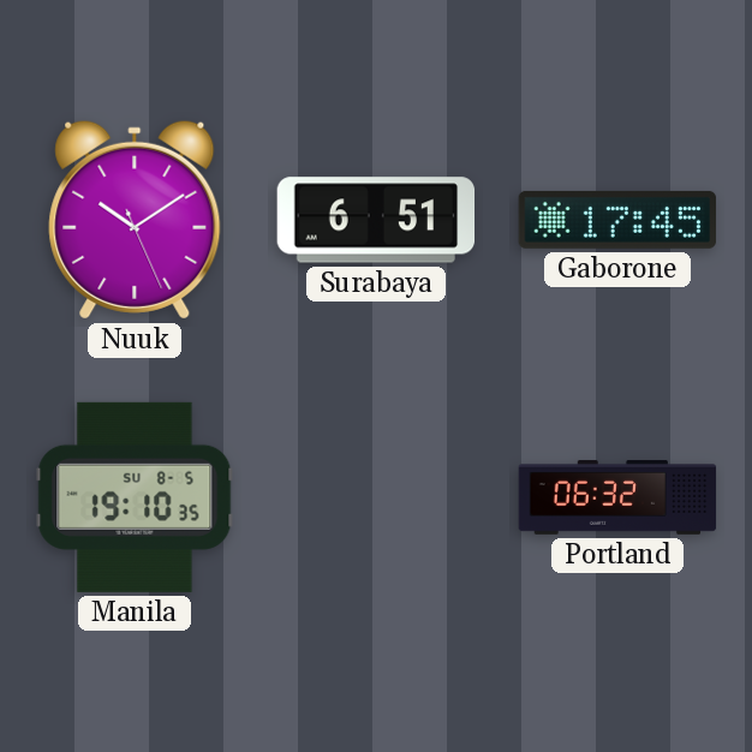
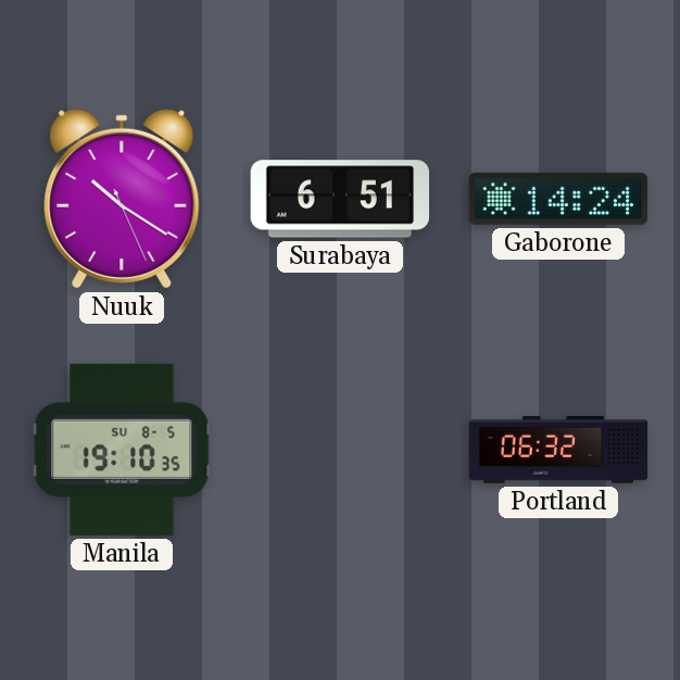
Nuuk: 10:09 -> 10:20
Gaborone: 17:45 -> 14:24
